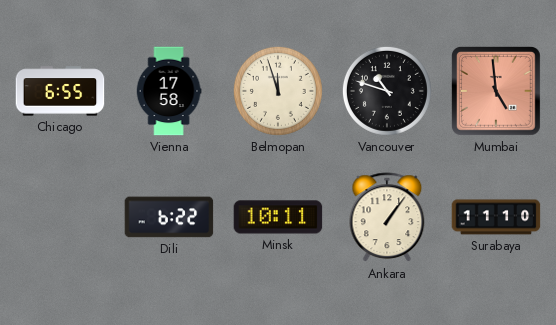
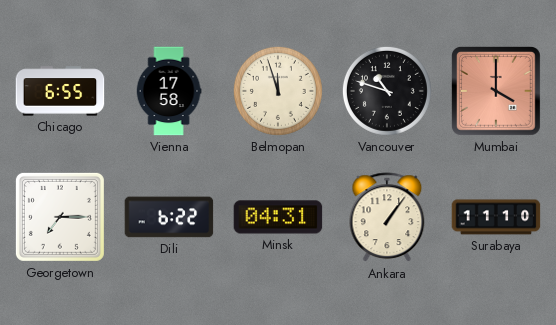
Mumbai: 4:59 -> 4:00
Georgetown: none -> 7:15
Minsk: 10:11 -> 04:31
